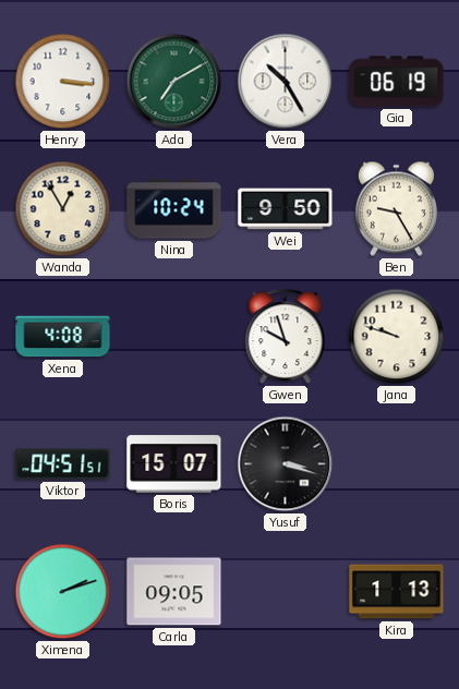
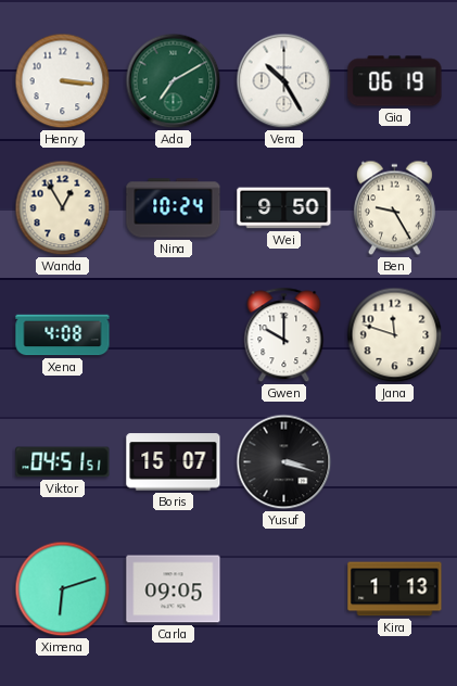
Gwen: 9:57 -> 10:00
Jana: 9:48 -> 11:48
Ximena: 2:12 -> 6:12
